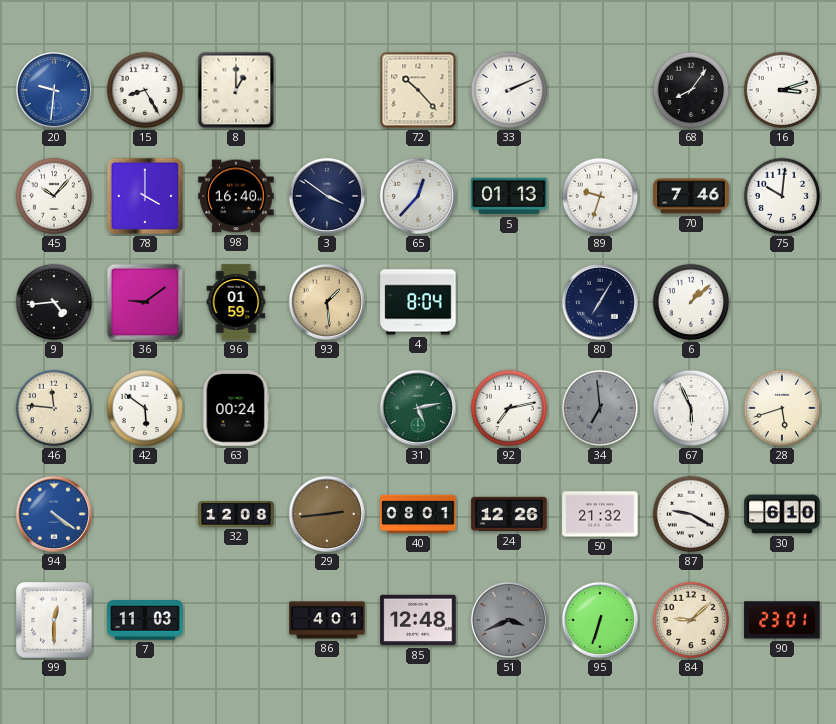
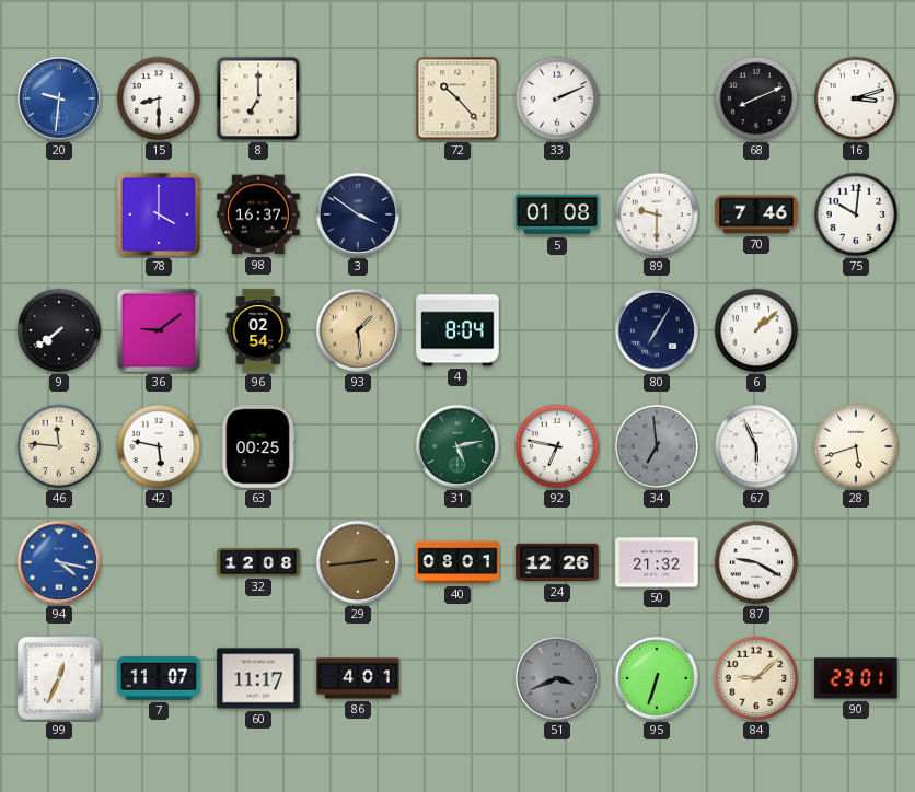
15: 8:25 -> 8:30
8: 1:00 -> 7:00
68: 8:06 -> 8:11
45: 10:07 -> none
98: 16:40 -> 16:37
65: 12:37 -> none
5: 01:13 -> 01:08
89: 9:33 -> 9:30
9: 4:44 -> 7:39
96: 01:59 -> 02:54
42: 5:51 -> 5:47
63: 00:24 -> 00:25
92: 7:13 -> 6:47
94: 4:21 -> 4:17
30: 6:10 -> none
99: 12:30 -> 12:34
7: 11:03 -> 11:07
60: none -> 11:17
85: 12:48 -> none
